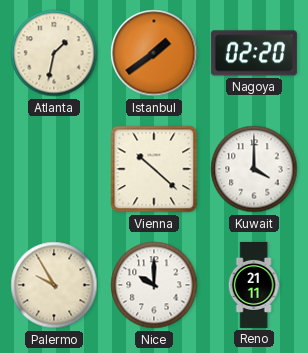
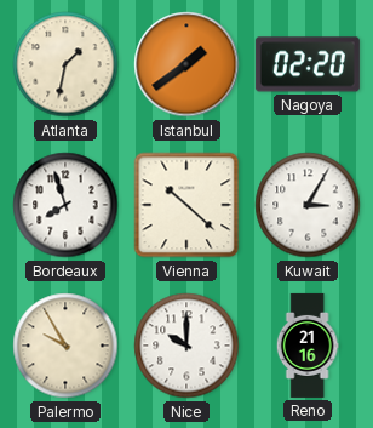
Bordeaux: none -> 7:57
Kuwait: 4:00 -> 3:05
Reno: 21:11 -> 21:16
